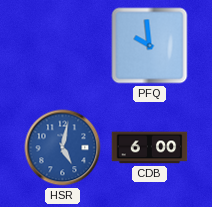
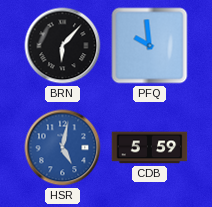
BRN: none -> 6:07
CDB: 6:00 -> 5:59
